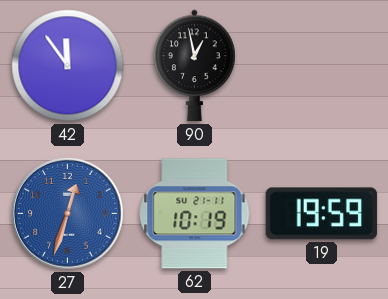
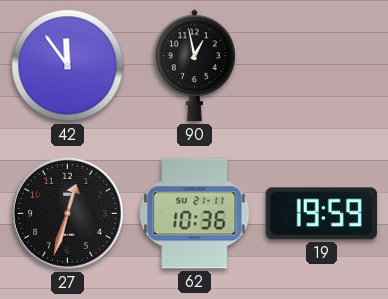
27 dial: blue -> black
62: 10:19 -> 10:36
